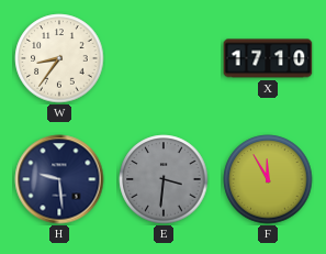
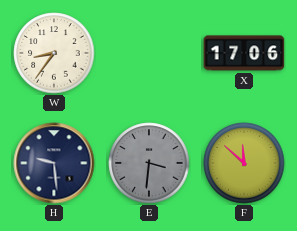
X: 17:10 -> 17:06
F: 11:55 -> 11:52
